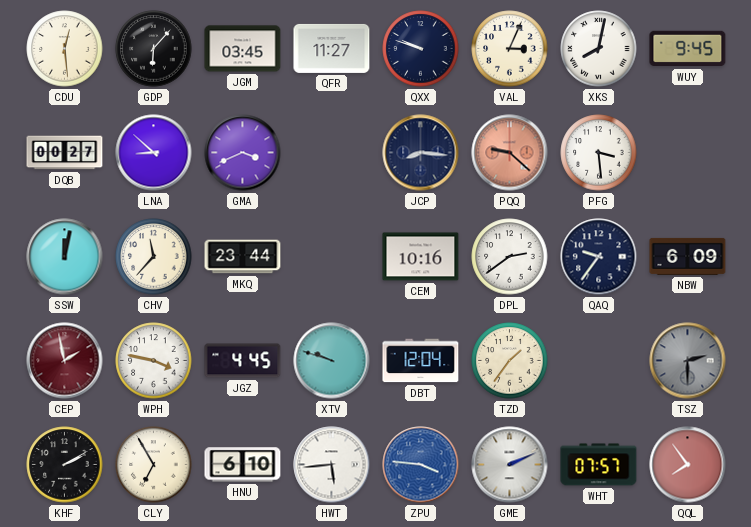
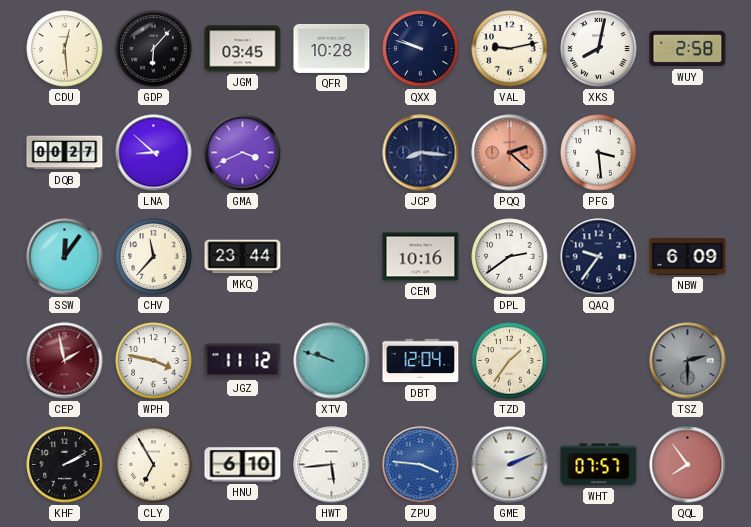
QFR: 11:27 -> 10:28
VAL: 3:04 -> 9:13
WUY: 9:45 -> 2:58
PQQ: 9:22 -> 2:22
SSW: 12:02 -> 12:06
JGZ: 4:45 -> 11:12
